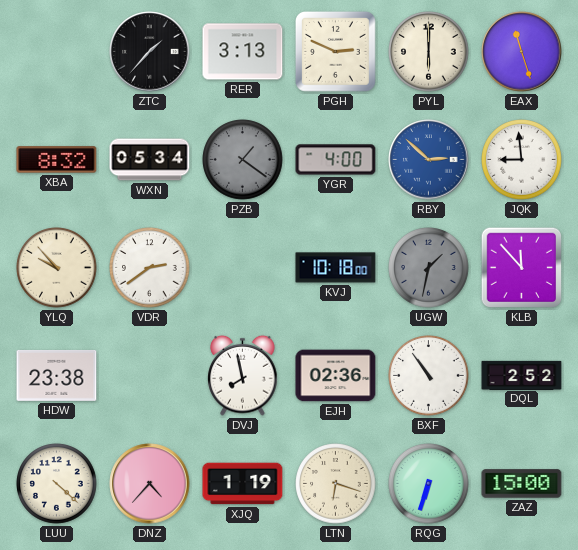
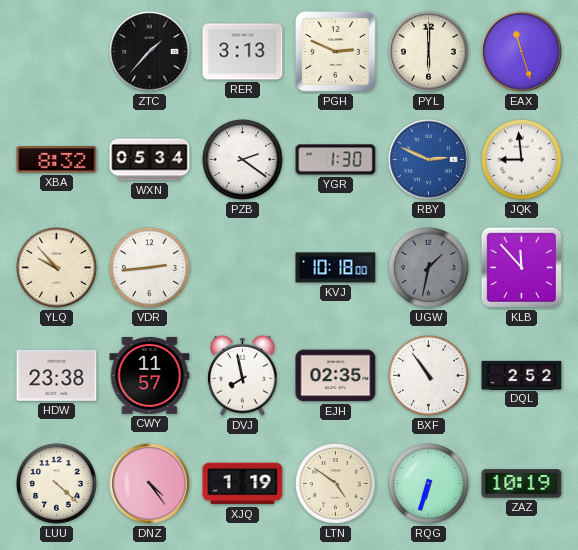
PZB: 1:21 -> 2:21
PZB dial: grey -> white
YGR: 4:00 -> 1:30
RBY: 2:52 -> 2:49
VDR: 2:39 -> 2:44
CWY: none -> 11:57
EJH: 02:36 -> 02:35
DNZ: 4:37 -> 4:24
LTN: 6:18 -> 4:51
ZAZ: 15:00 -> 10:19
